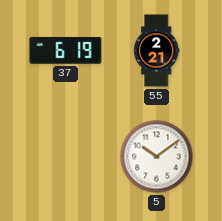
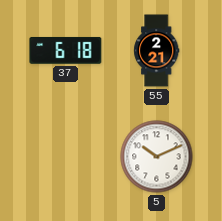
37: 6:19 -> 6:18
5: 10:09 -> 10:11
